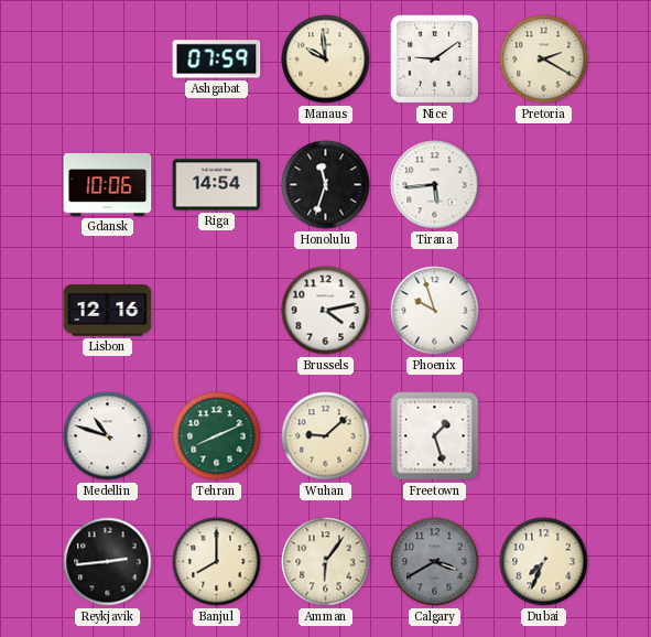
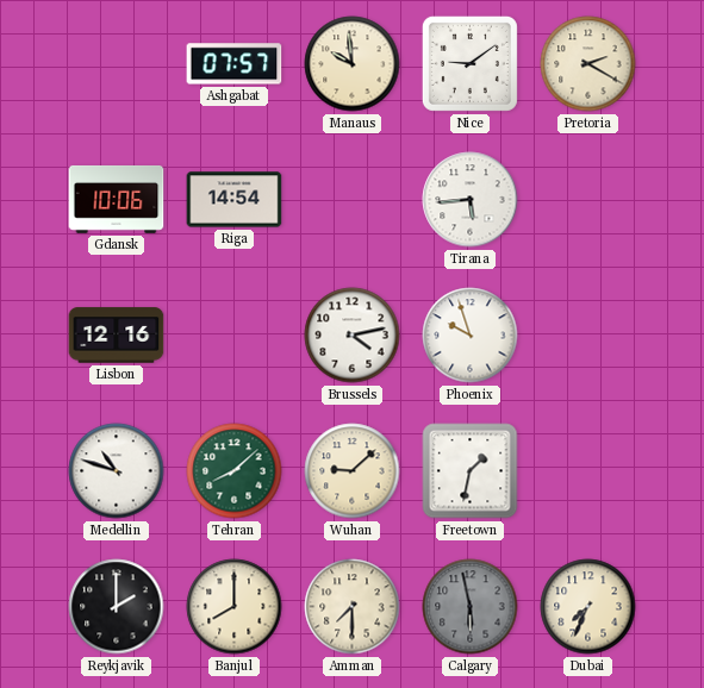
Ashgabat: 07:59 -> 07:57
Honolulu: 11:33 -> none
Tehran: 8:11 -> 8:08
Freetown: 1:27 -> 1:32
Reykjavik: 2:44 -> 2:00
Amman: 6:06 -> 7:30
Calgary: 3:40 -> 5:58
